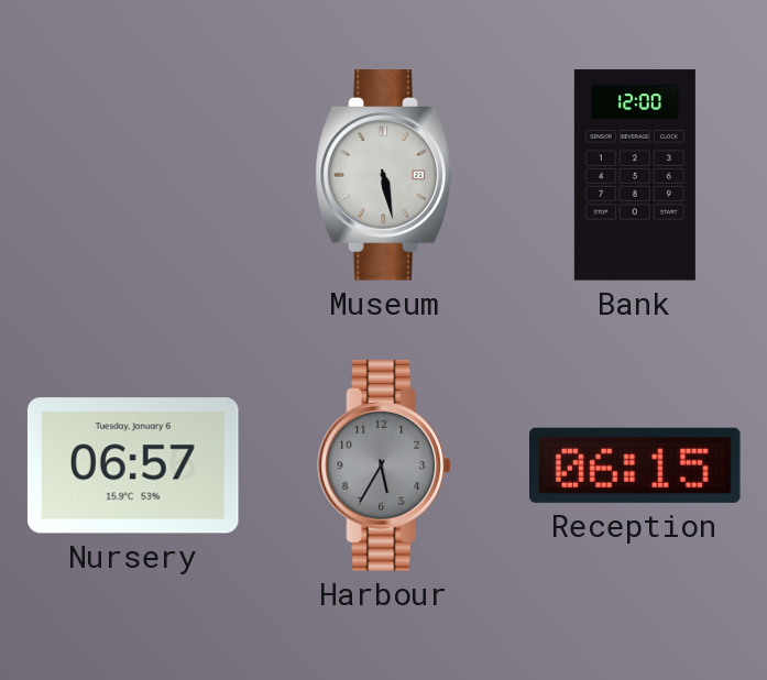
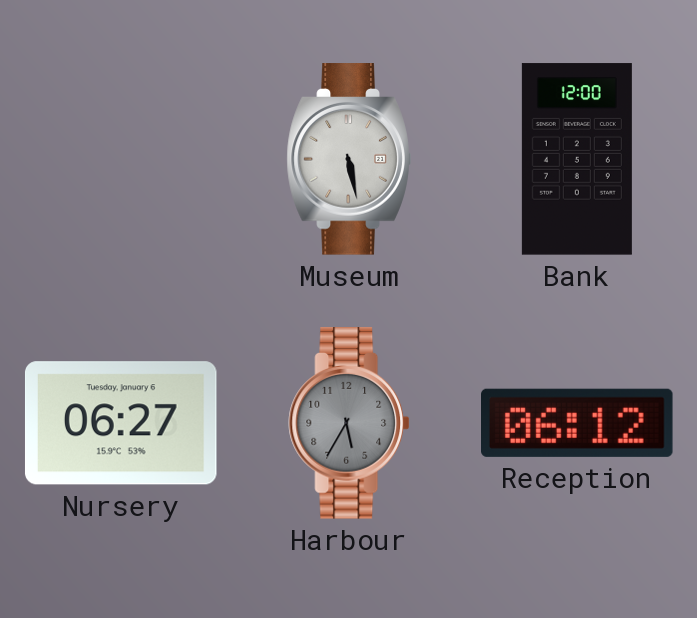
Nursery: 06:57 -> 06:27
Reception: 06:15 -> 06:12
